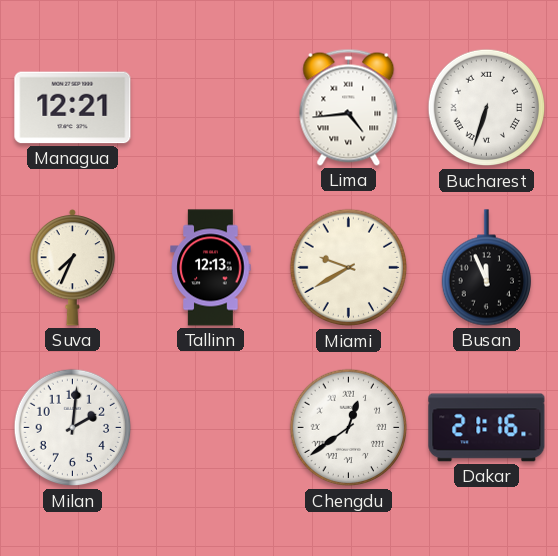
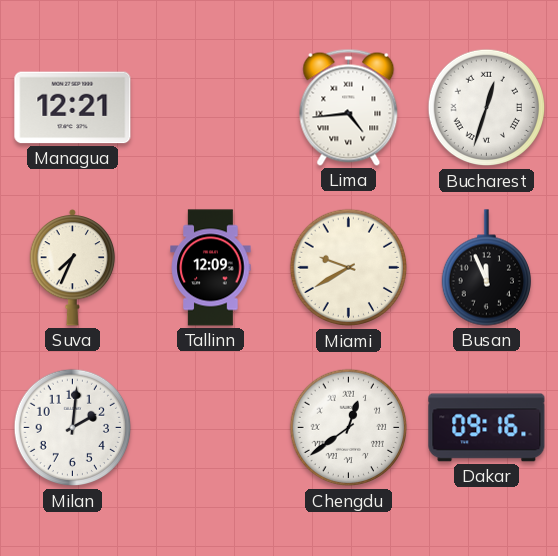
Bucharest: 6:33 -> 12:33
Tallinn: 12:13 -> 12:09
Dakar: 21:16 -> 09:16
